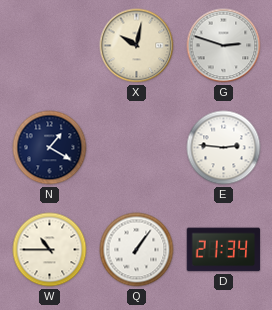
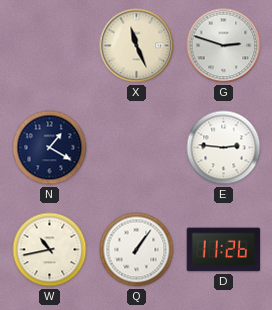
X: 10:02 -> 11:26
W: 10:45 -> 10:43
D: 21:34 -> 11:26
